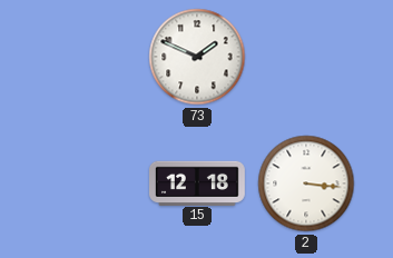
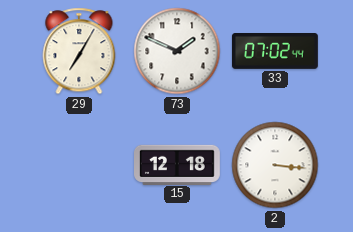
29: none -> 7:05
33: none -> 07:02
